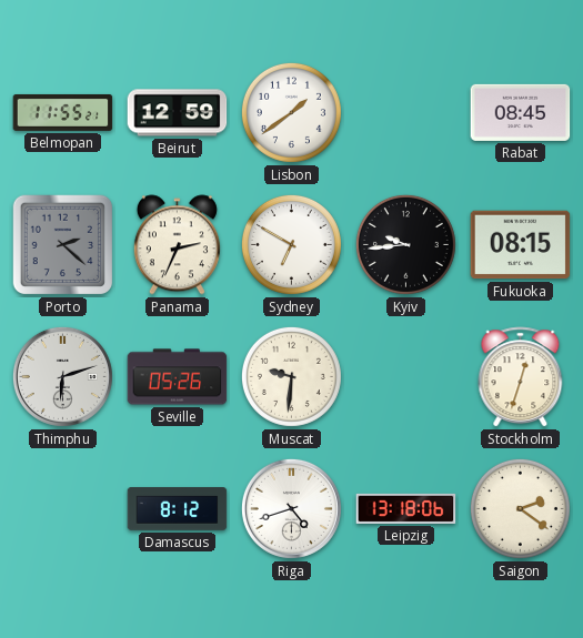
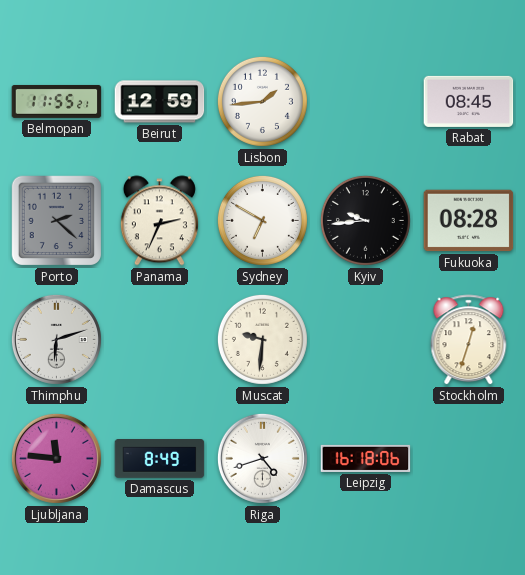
Lisbon: 1:39 -> 1:44
Fukuoka: 08:15 -> 08:28
Seville: 05:26 -> none
Ljubljana: none -> 11:46
Damascus: 8:12 -> 8:49
Leipzig: 13:18 -> 16:18
Saigon: 2:21 -> none
